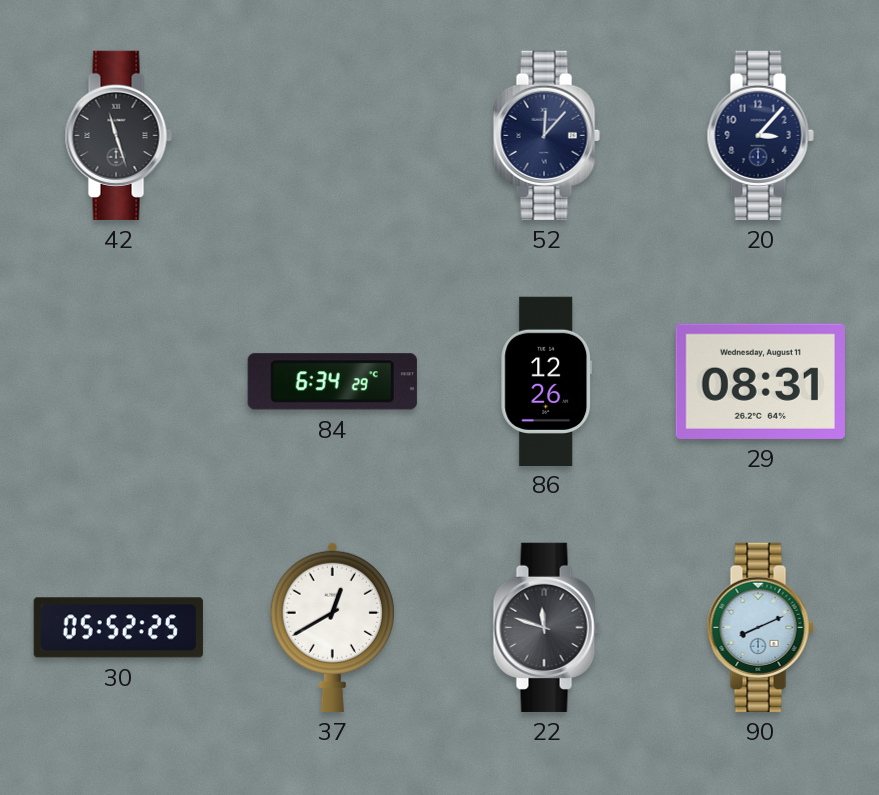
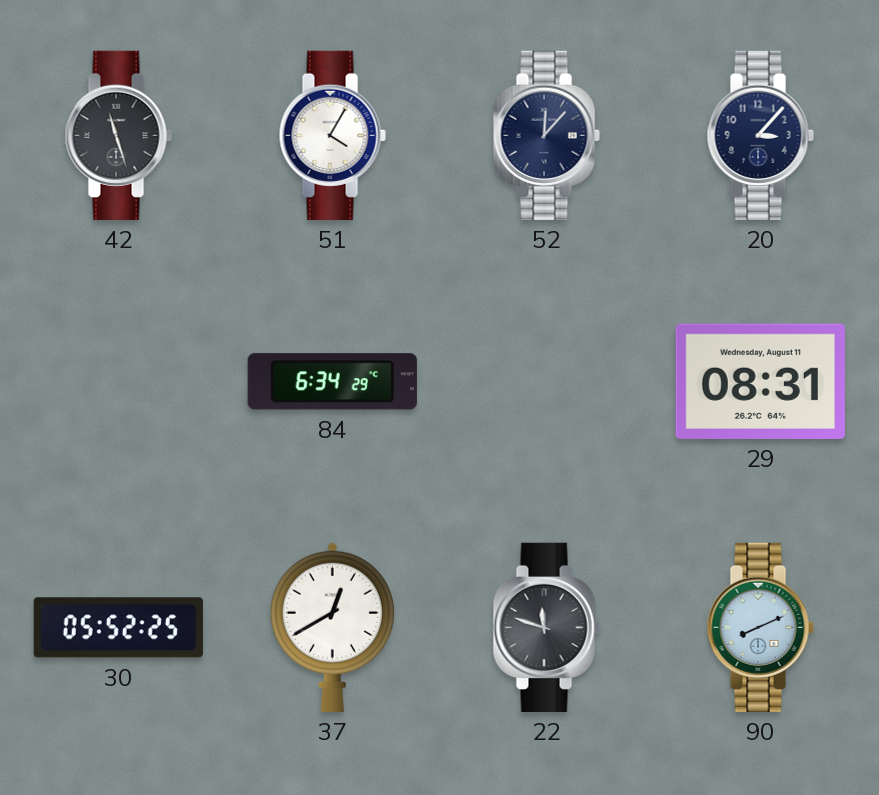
51: none -> 4:05
86: 12:26 -> none
